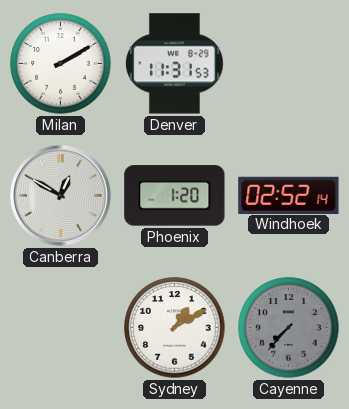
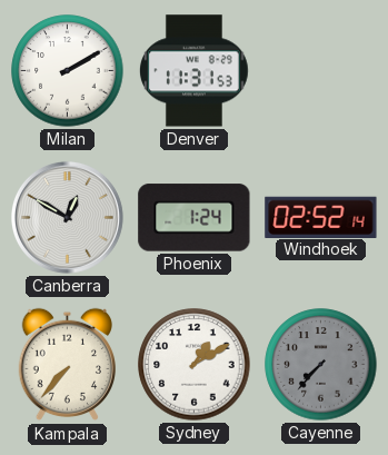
Phoenix: 1:20 -> 1:24
Kampala: none -> 7:37
